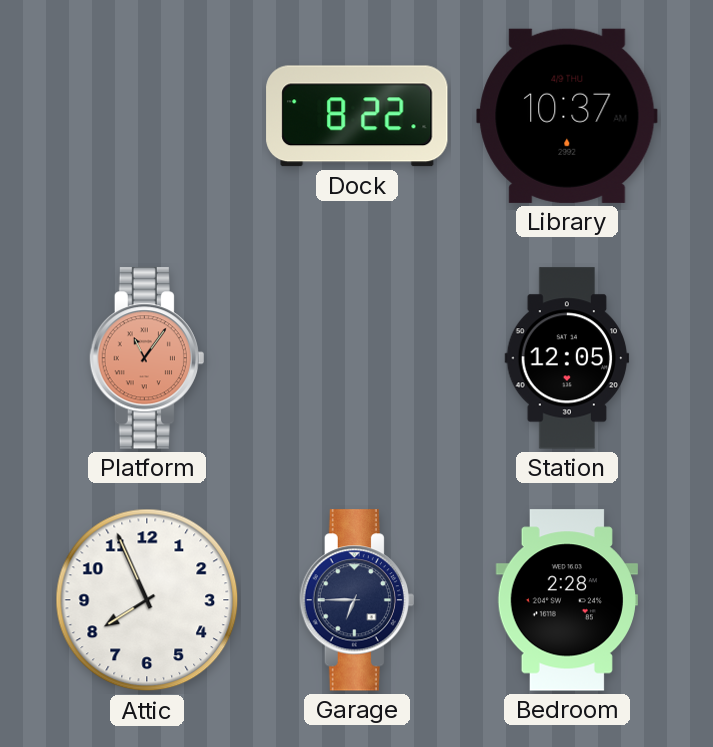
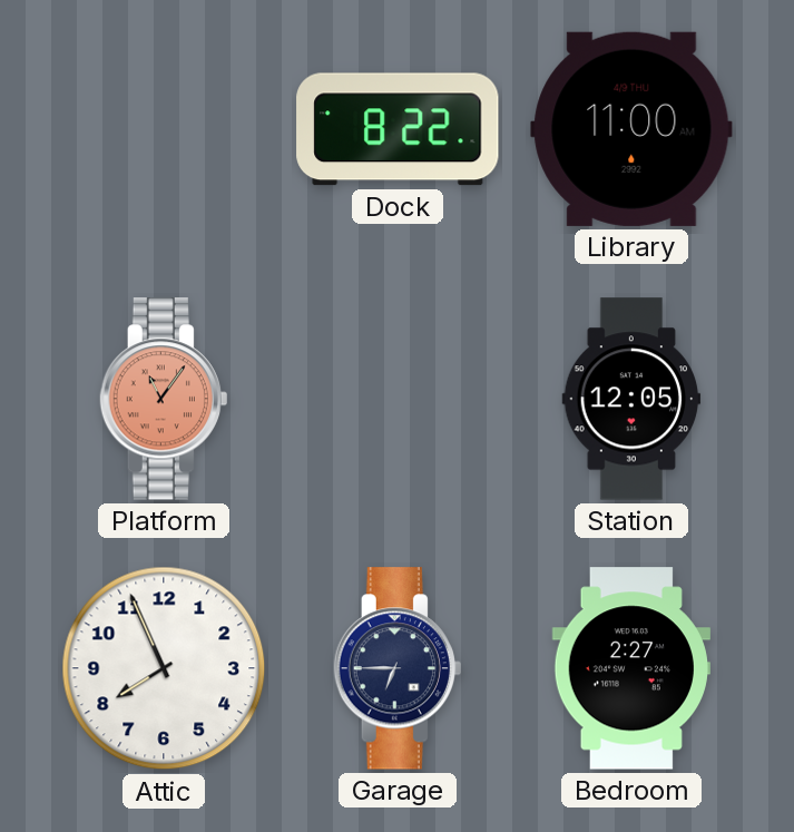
Library: 10:37 -> 11:00
Bedroom: 2:28 -> 2:27
